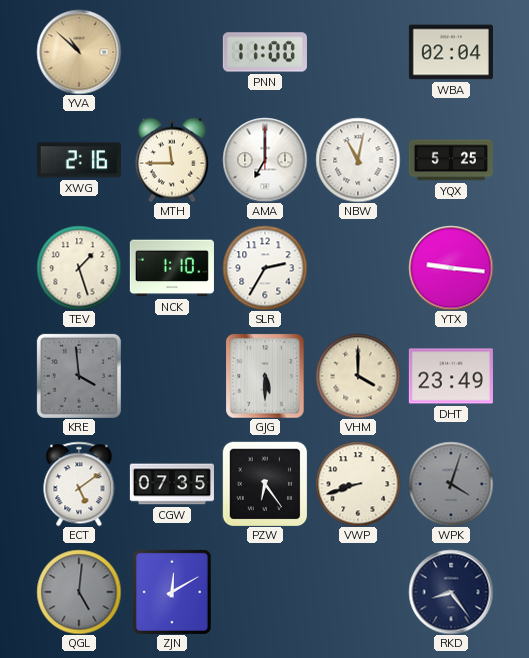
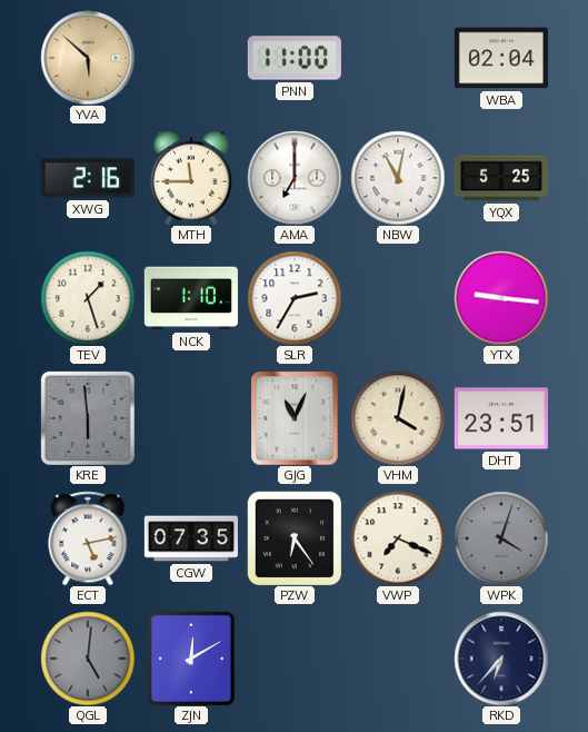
YVA: 10:52 -> 5:52
KRE: 3:59 -> 5:59
GJG: 5:30 -> 11:04
VHM: 4:00 -> 4:02
DHT: 23:49 -> 23:51
ECT: 5:09 -> 5:13
VWP: 8:42 -> 7:19
RKD: 8:24 -> 6:37
